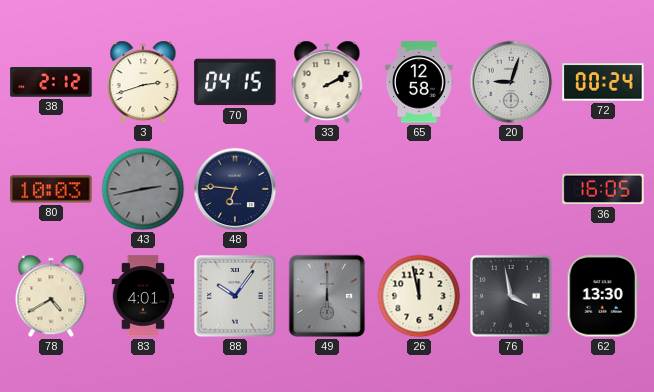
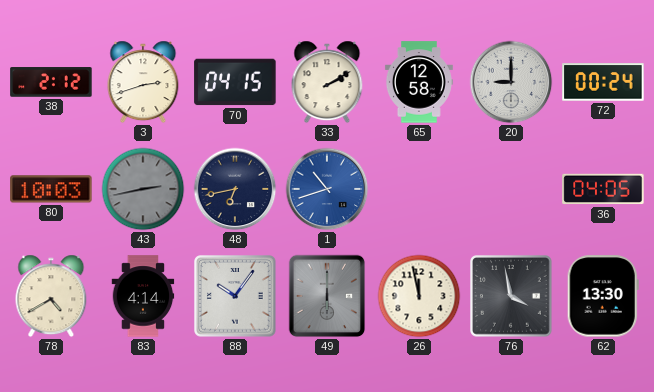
20: 9:03 -> 9:00
48: 6:46 -> 6:43
1: none -> 10:42
36: 16:05 -> 04:05
83: 4:01 -> 4:14
